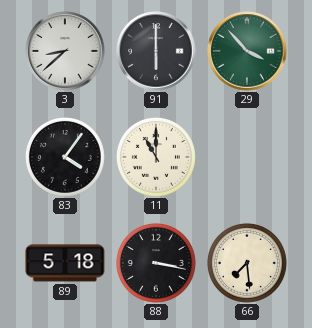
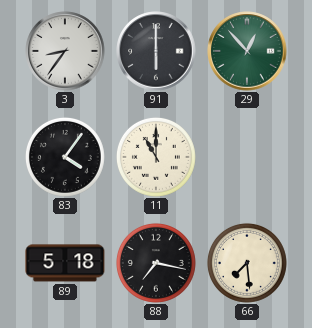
3: 8:38 -> 8:36
29: 3:53 -> 12:53
88: 3:17 -> 7:17
